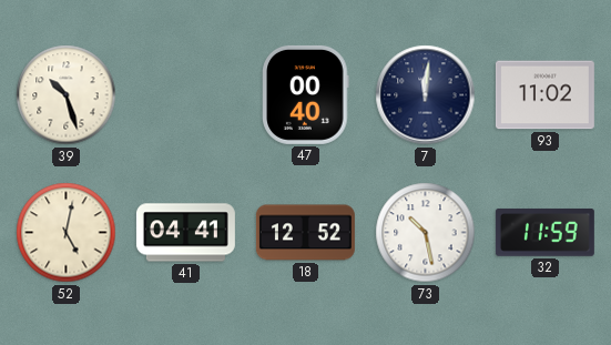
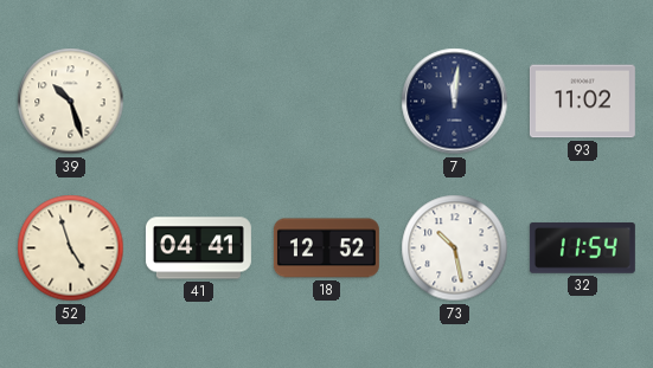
47: 00:40 -> none
52: 5:02 -> 4:57
32: 11:59 -> 11:54
